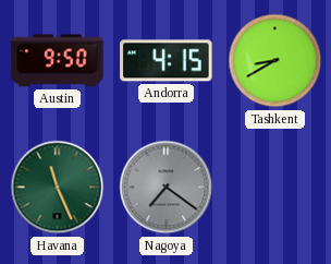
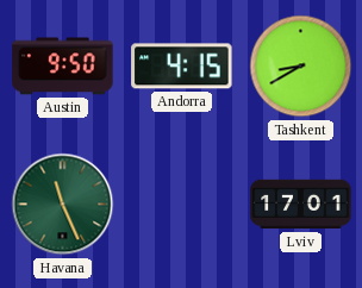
Nagoya: 7:21 -> none
Lviv: none -> 17:01
